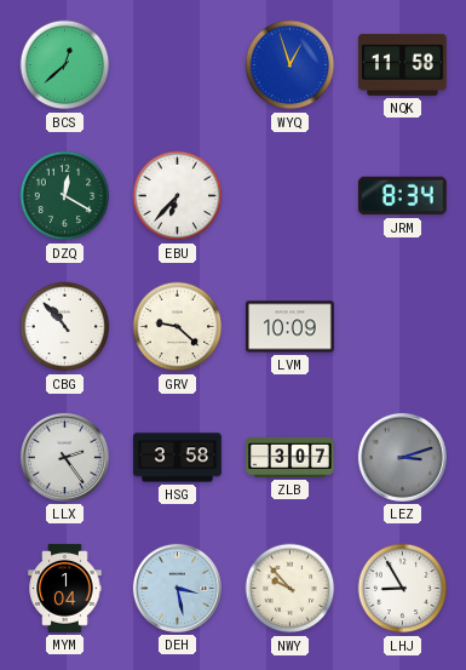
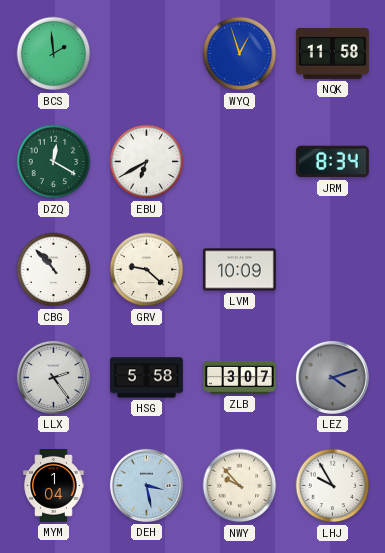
BCS: 12:38 -> 1:59
EBU: 6:37 -> 6:40
HSG: 3:58 -> 5:58
LEZ: 3:12 -> 4:12
LHJ: 8:55 -> 9:55
